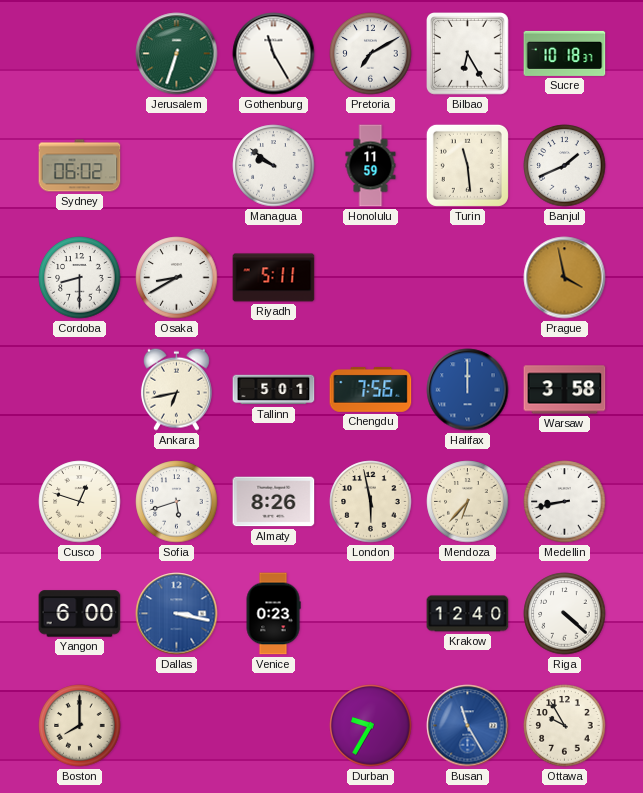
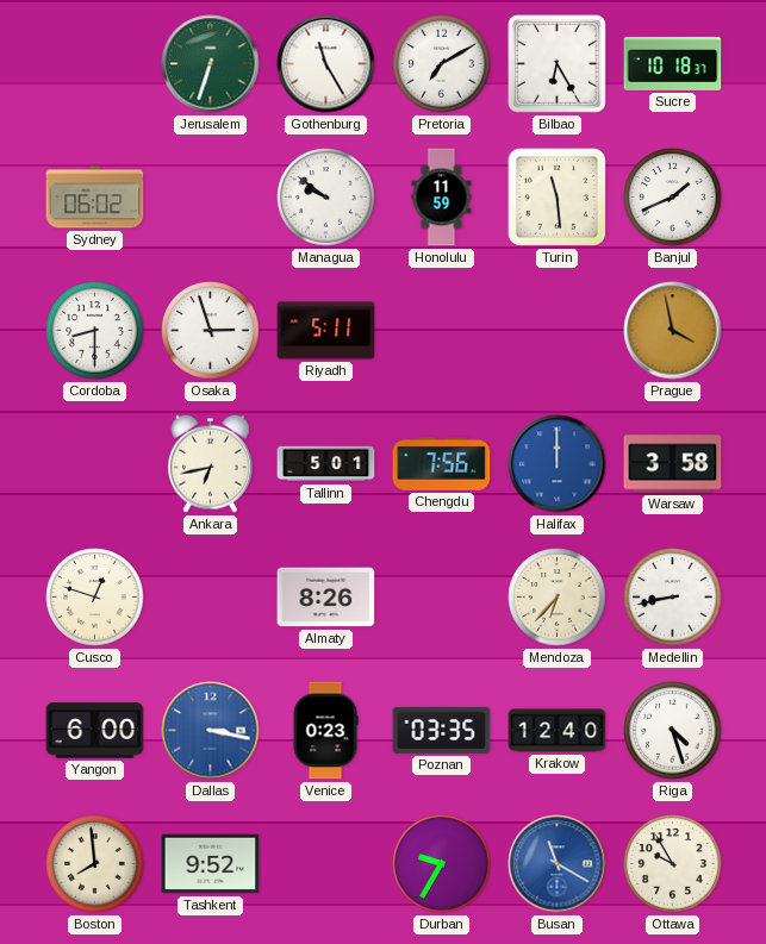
Osaka: 8:40 -> 2:57
Sofia: 5:42 -> none
London: 5:58 -> none
Poznan: none -> 03:35
Riga: 4:22 -> 4:27
Boston: 8:00 -> 7:59
Tashkent: none -> 9:52
Busan: 11:25 -> 11:20
